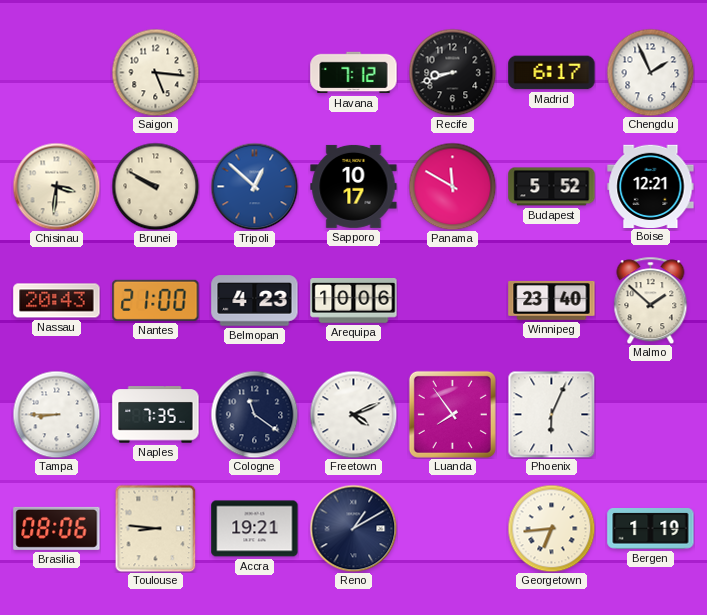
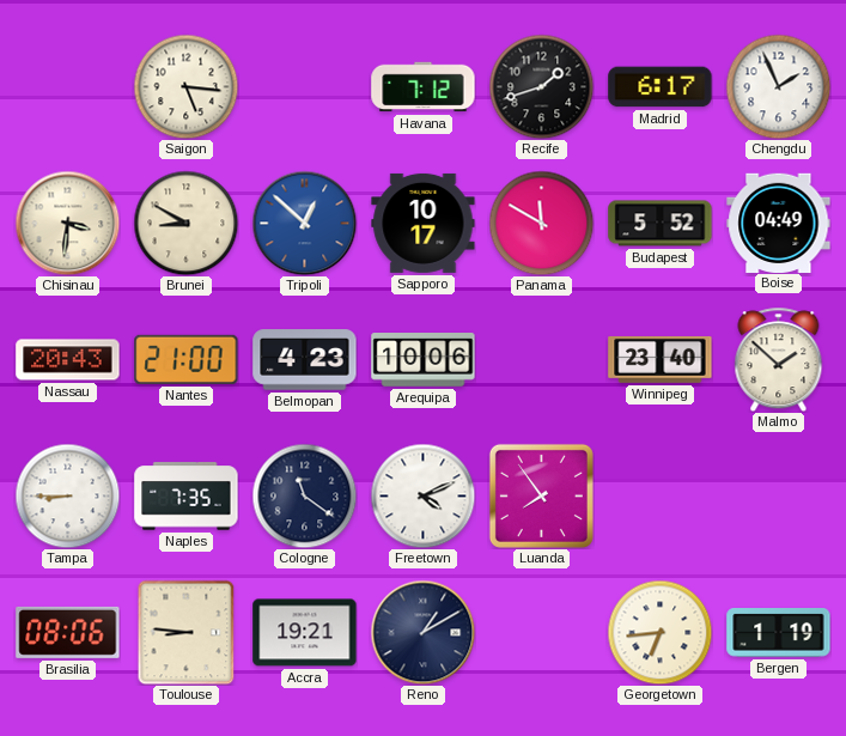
Recife: 8:42 -> 1:42
Brunei: 9:50 -> 8:50
Boise: 12:21 -> 04:49
Phoenix: 6:04 -> none
